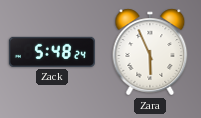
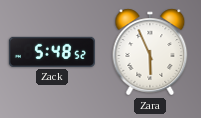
Zack: 5:48:24 -> 5:48:52
